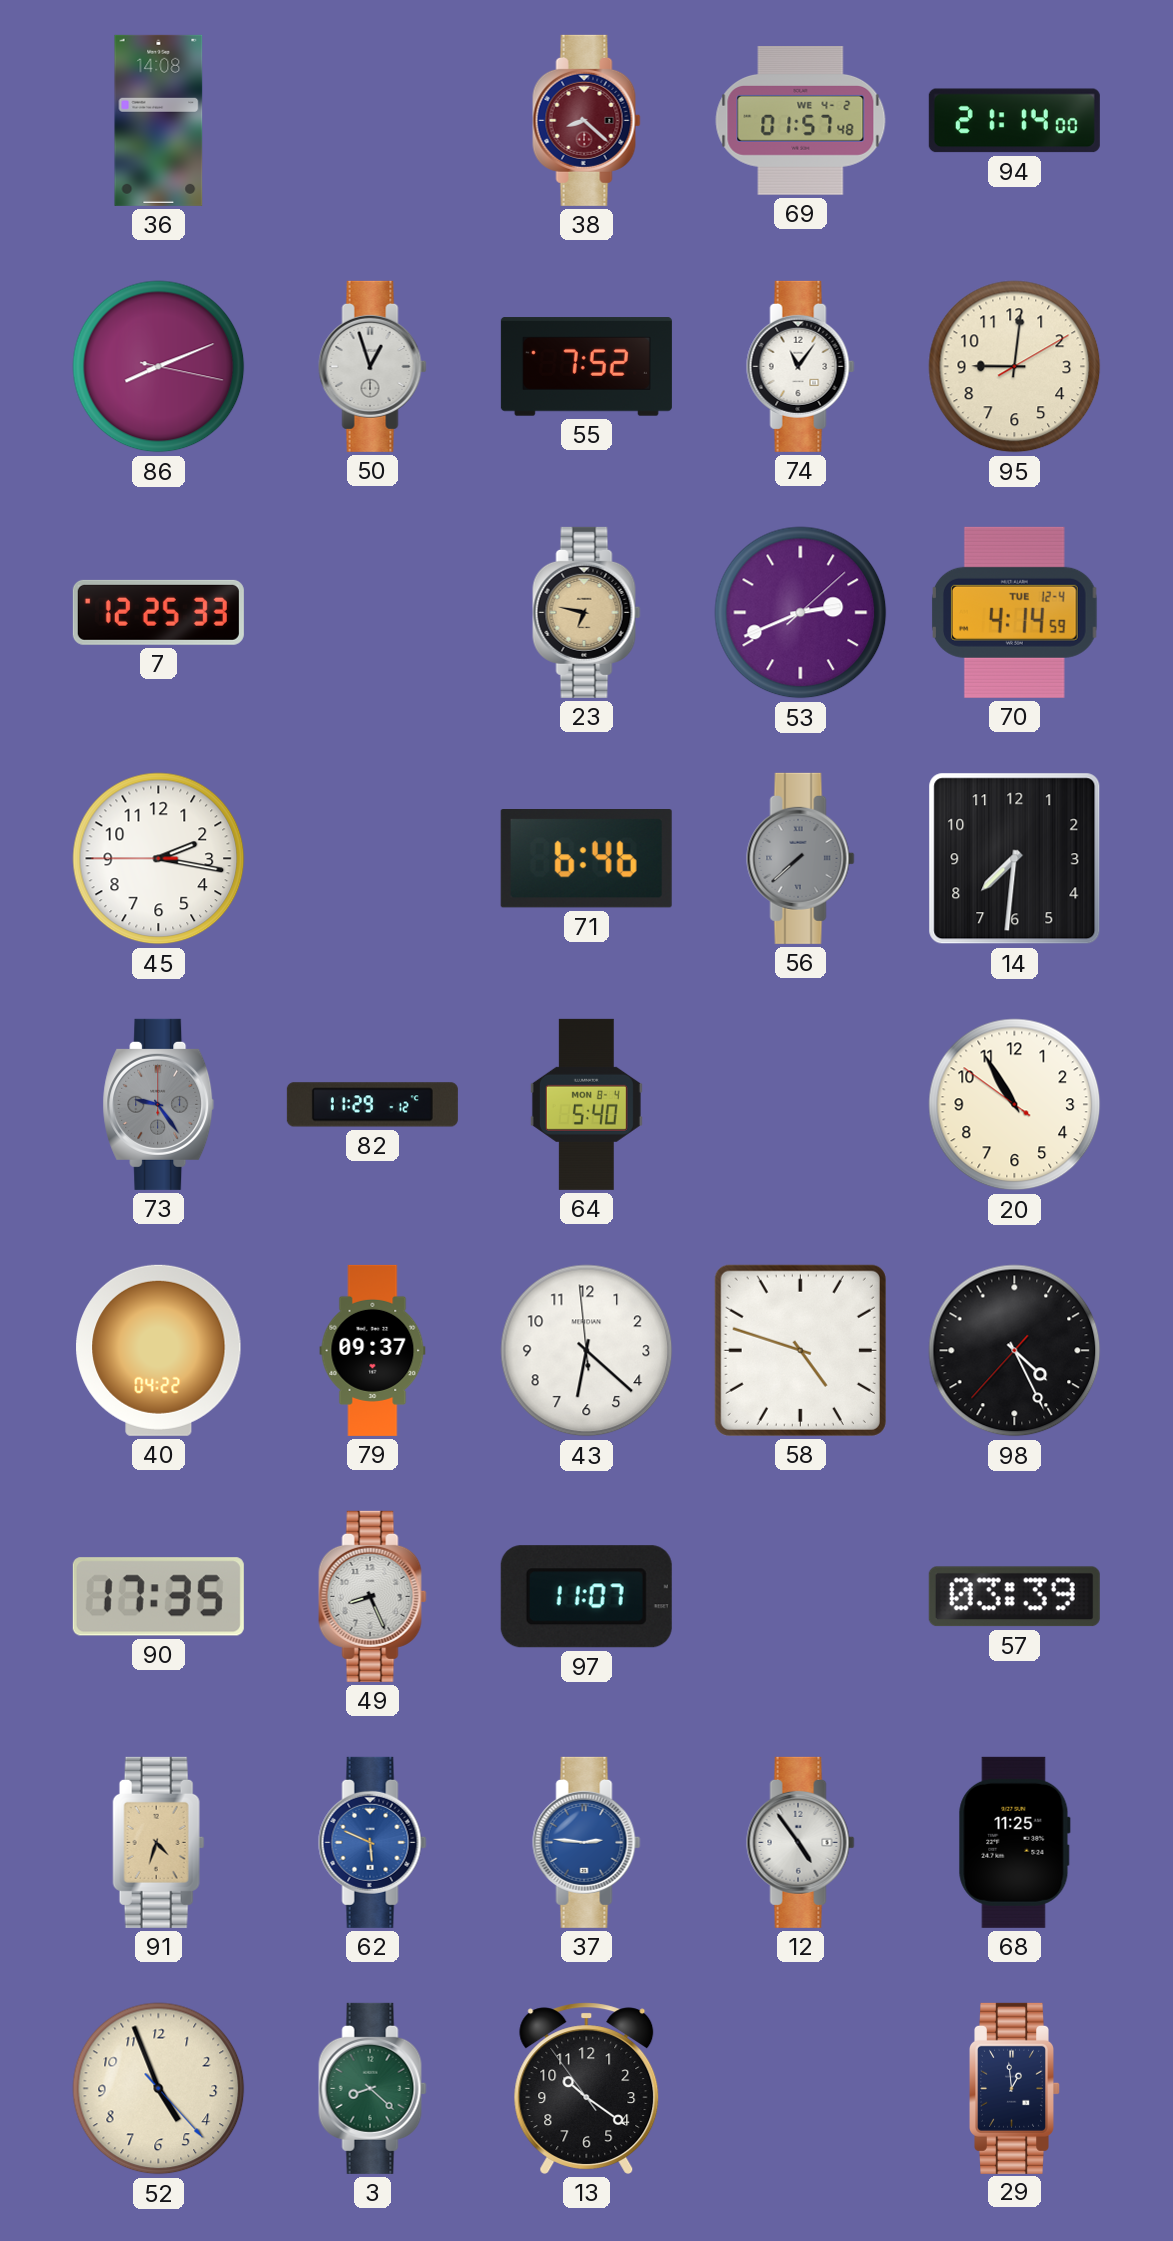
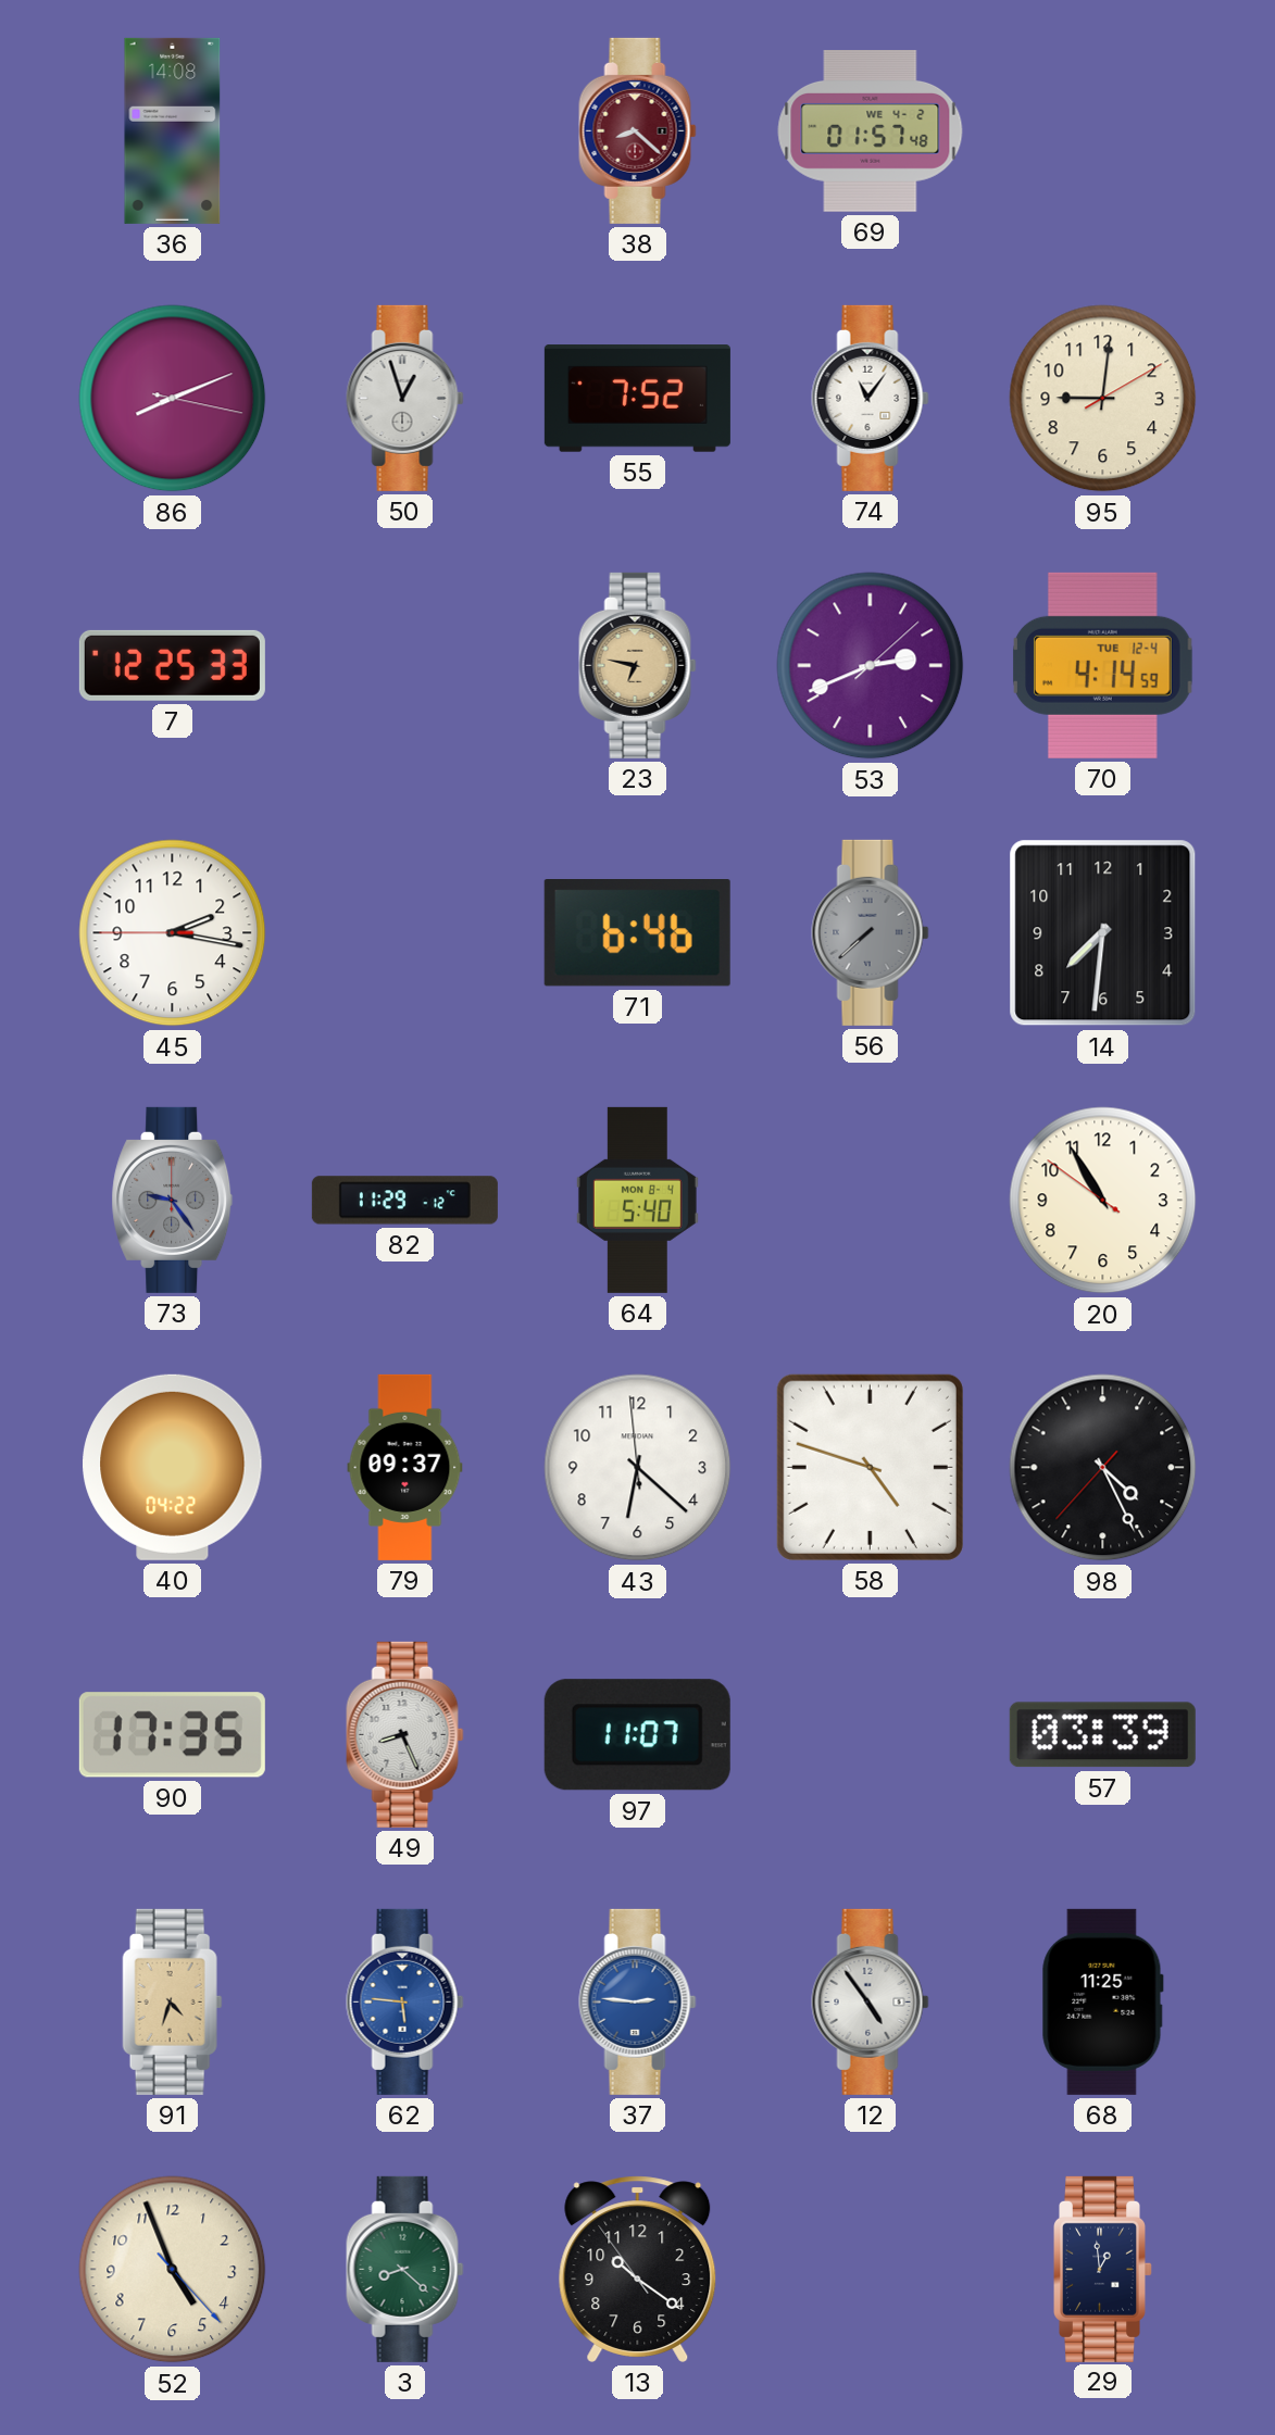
94: 21:14 -> none
62: 5:49 -> 5:46
